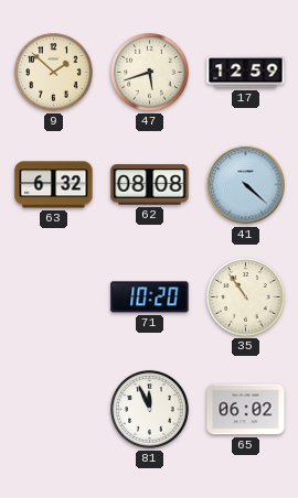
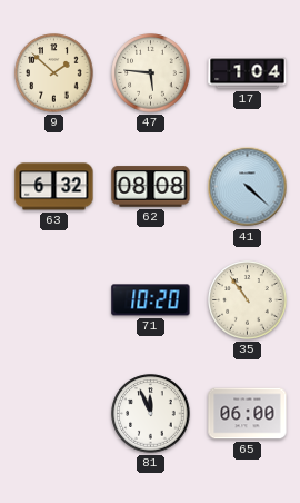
47: 5:42 -> 5:46
17: 12:59 -> 1:04
65: 06:02 -> 06:00
